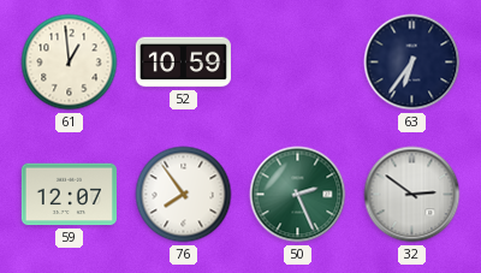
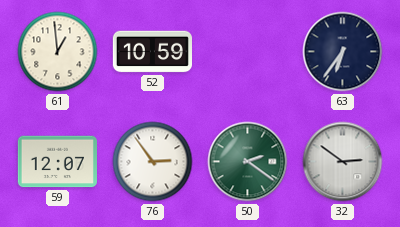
76: 7:54 -> 2:54
50: 2:26 -> 2:21
